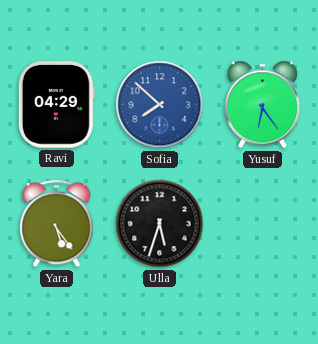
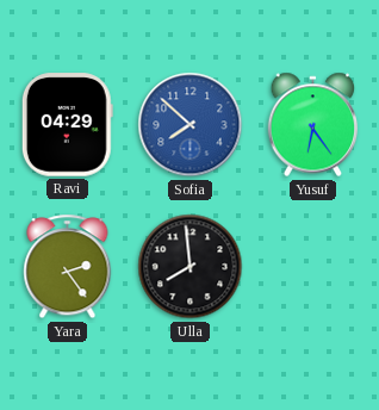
Yara: 5:24 -> 2:24
Ulla: 5:33 -> 7:59
